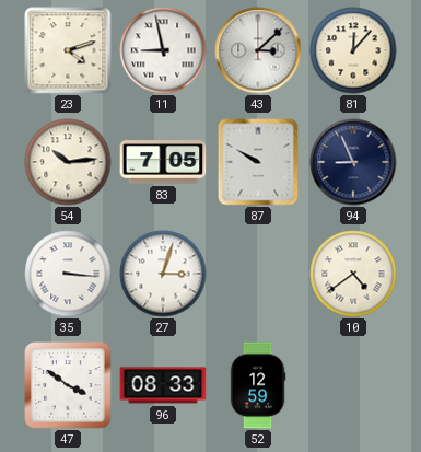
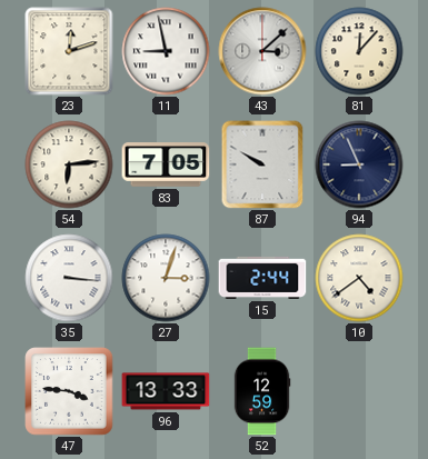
23: 4:12 -> 12:12
54: 10:14 -> 6:14
15: none -> 2:44
47: 3:51 -> 3:46
96: 08:33 -> 13:33
